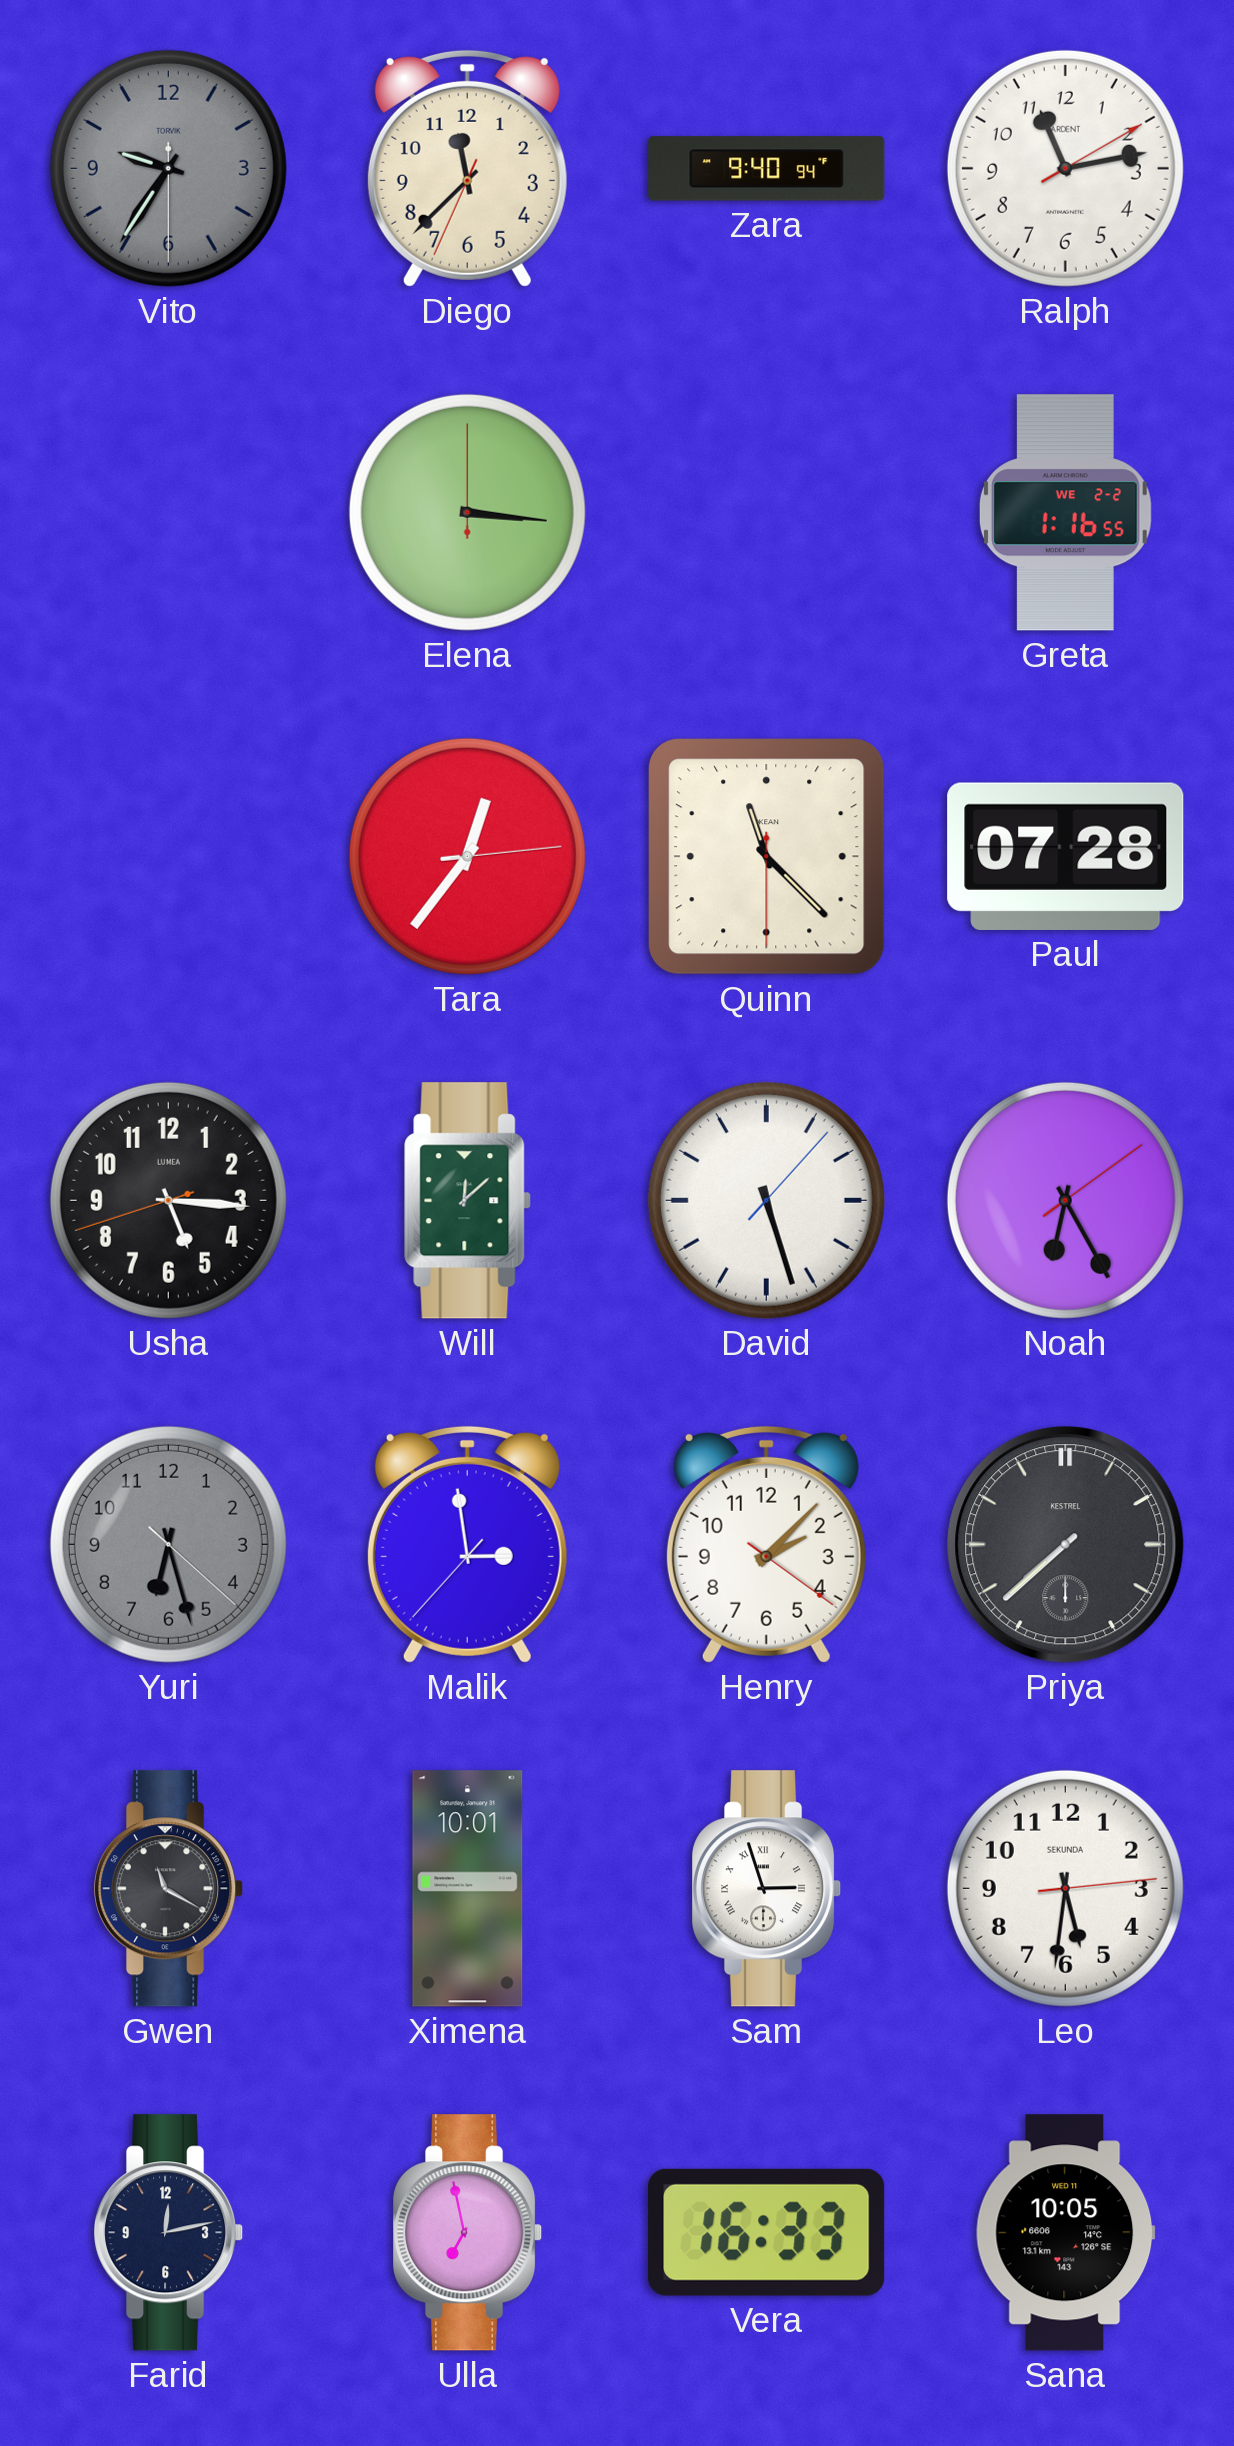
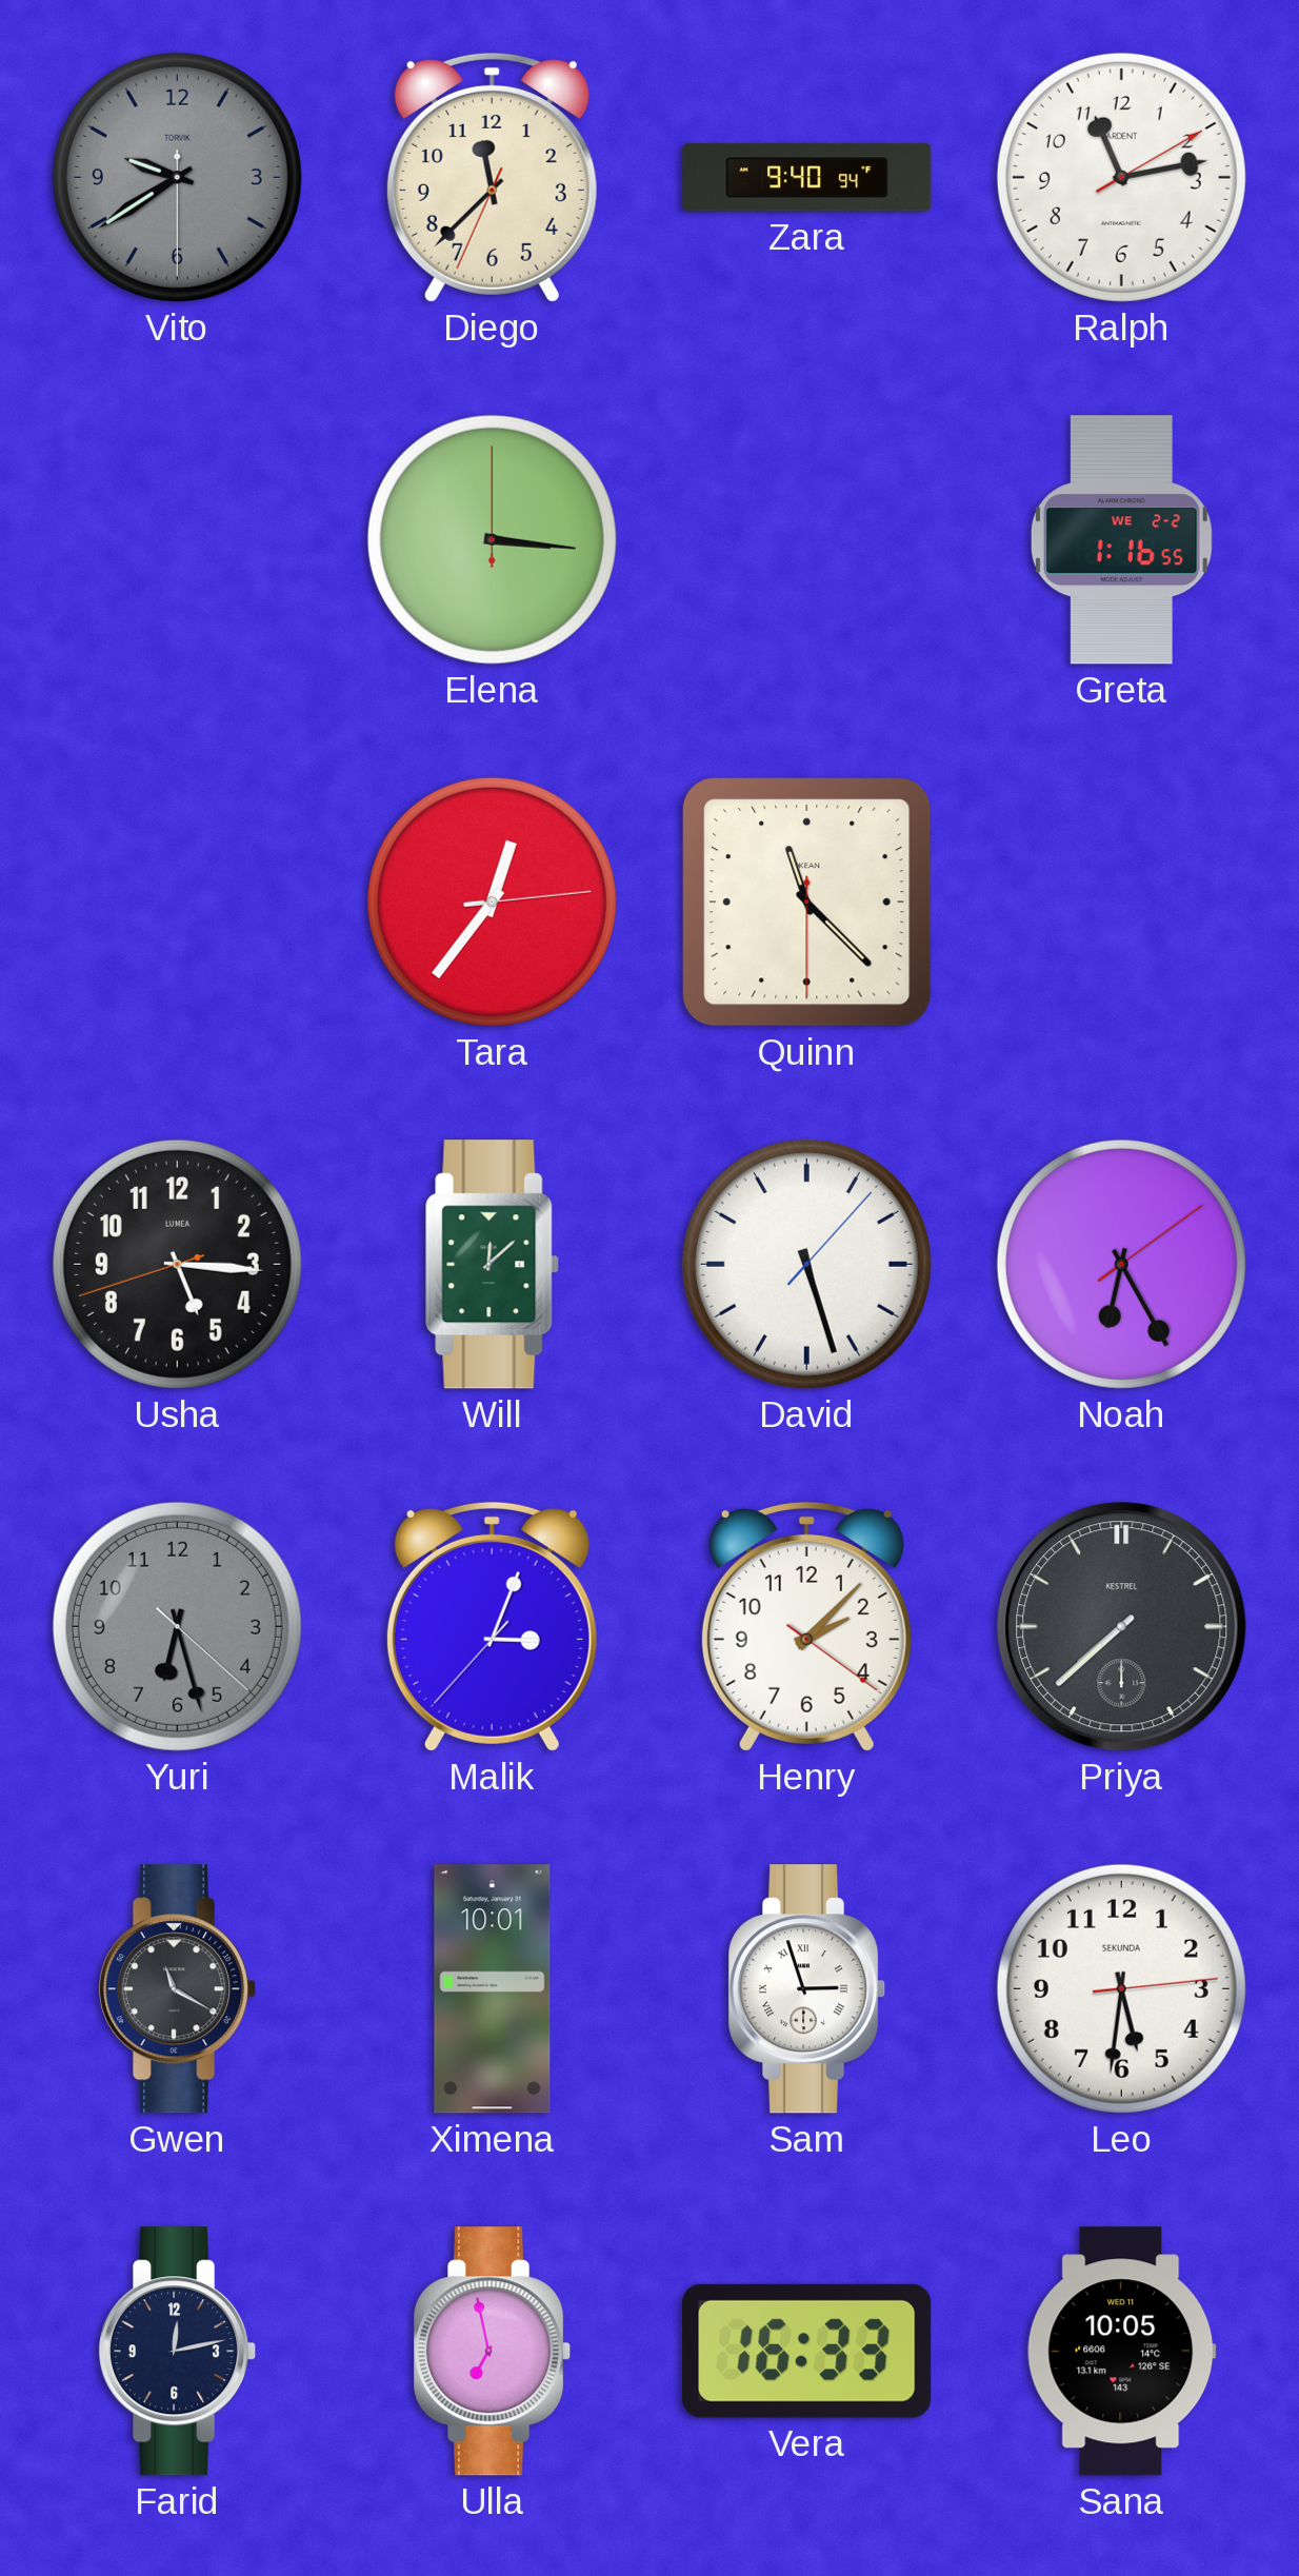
Vito: 9:35 -> 9:39
Paul: 07:28 -> none
Malik: 2:58 -> 3:03
